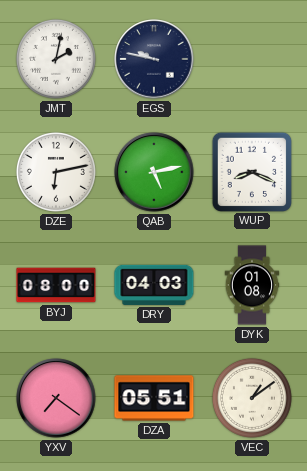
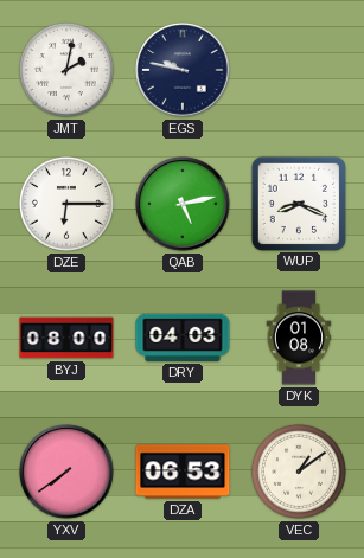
DZE: 6:13 -> 6:15
YXV: 7:21 -> 7:39
DZA: 05:51 -> 06:53
